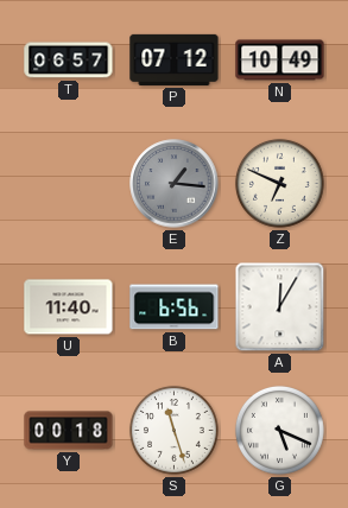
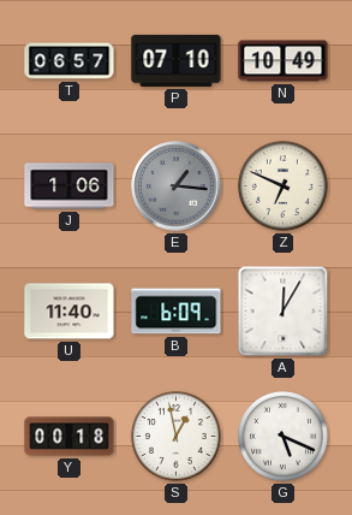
P: 07:12 -> 07:10
J: none -> 1:06
B: 6:56 -> 6:09
S: 11:27 -> 12:58
